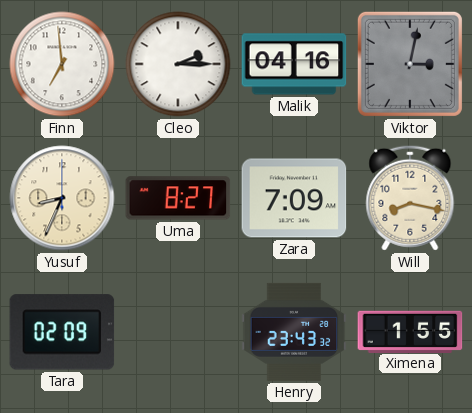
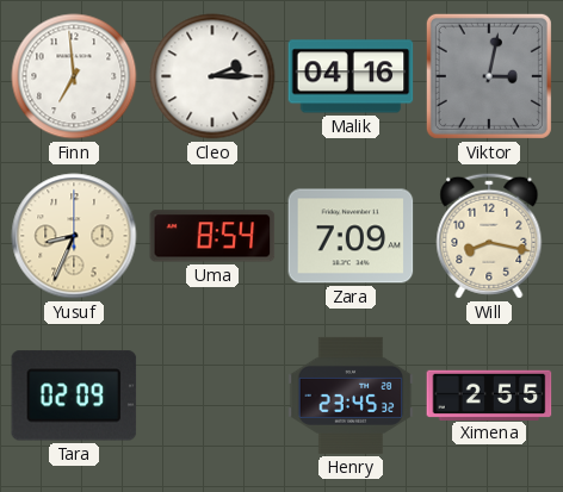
Uma: 8:27 -> 8:54
Henry: 23:43 -> 23:45
Ximena: 1:55 -> 2:55
